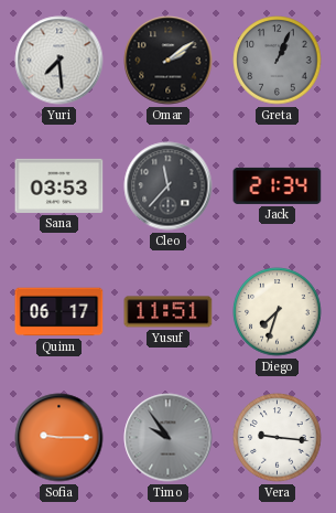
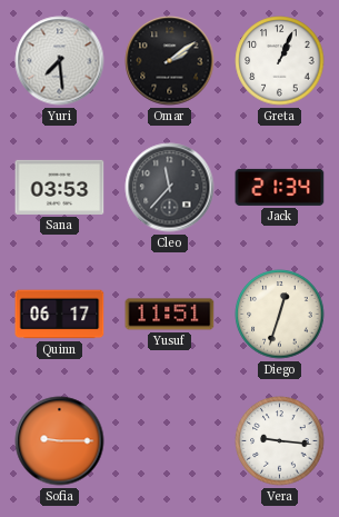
Greta dial: grey -> white
Diego: 7:33 -> 12:33
Timo: 9:54 -> none
